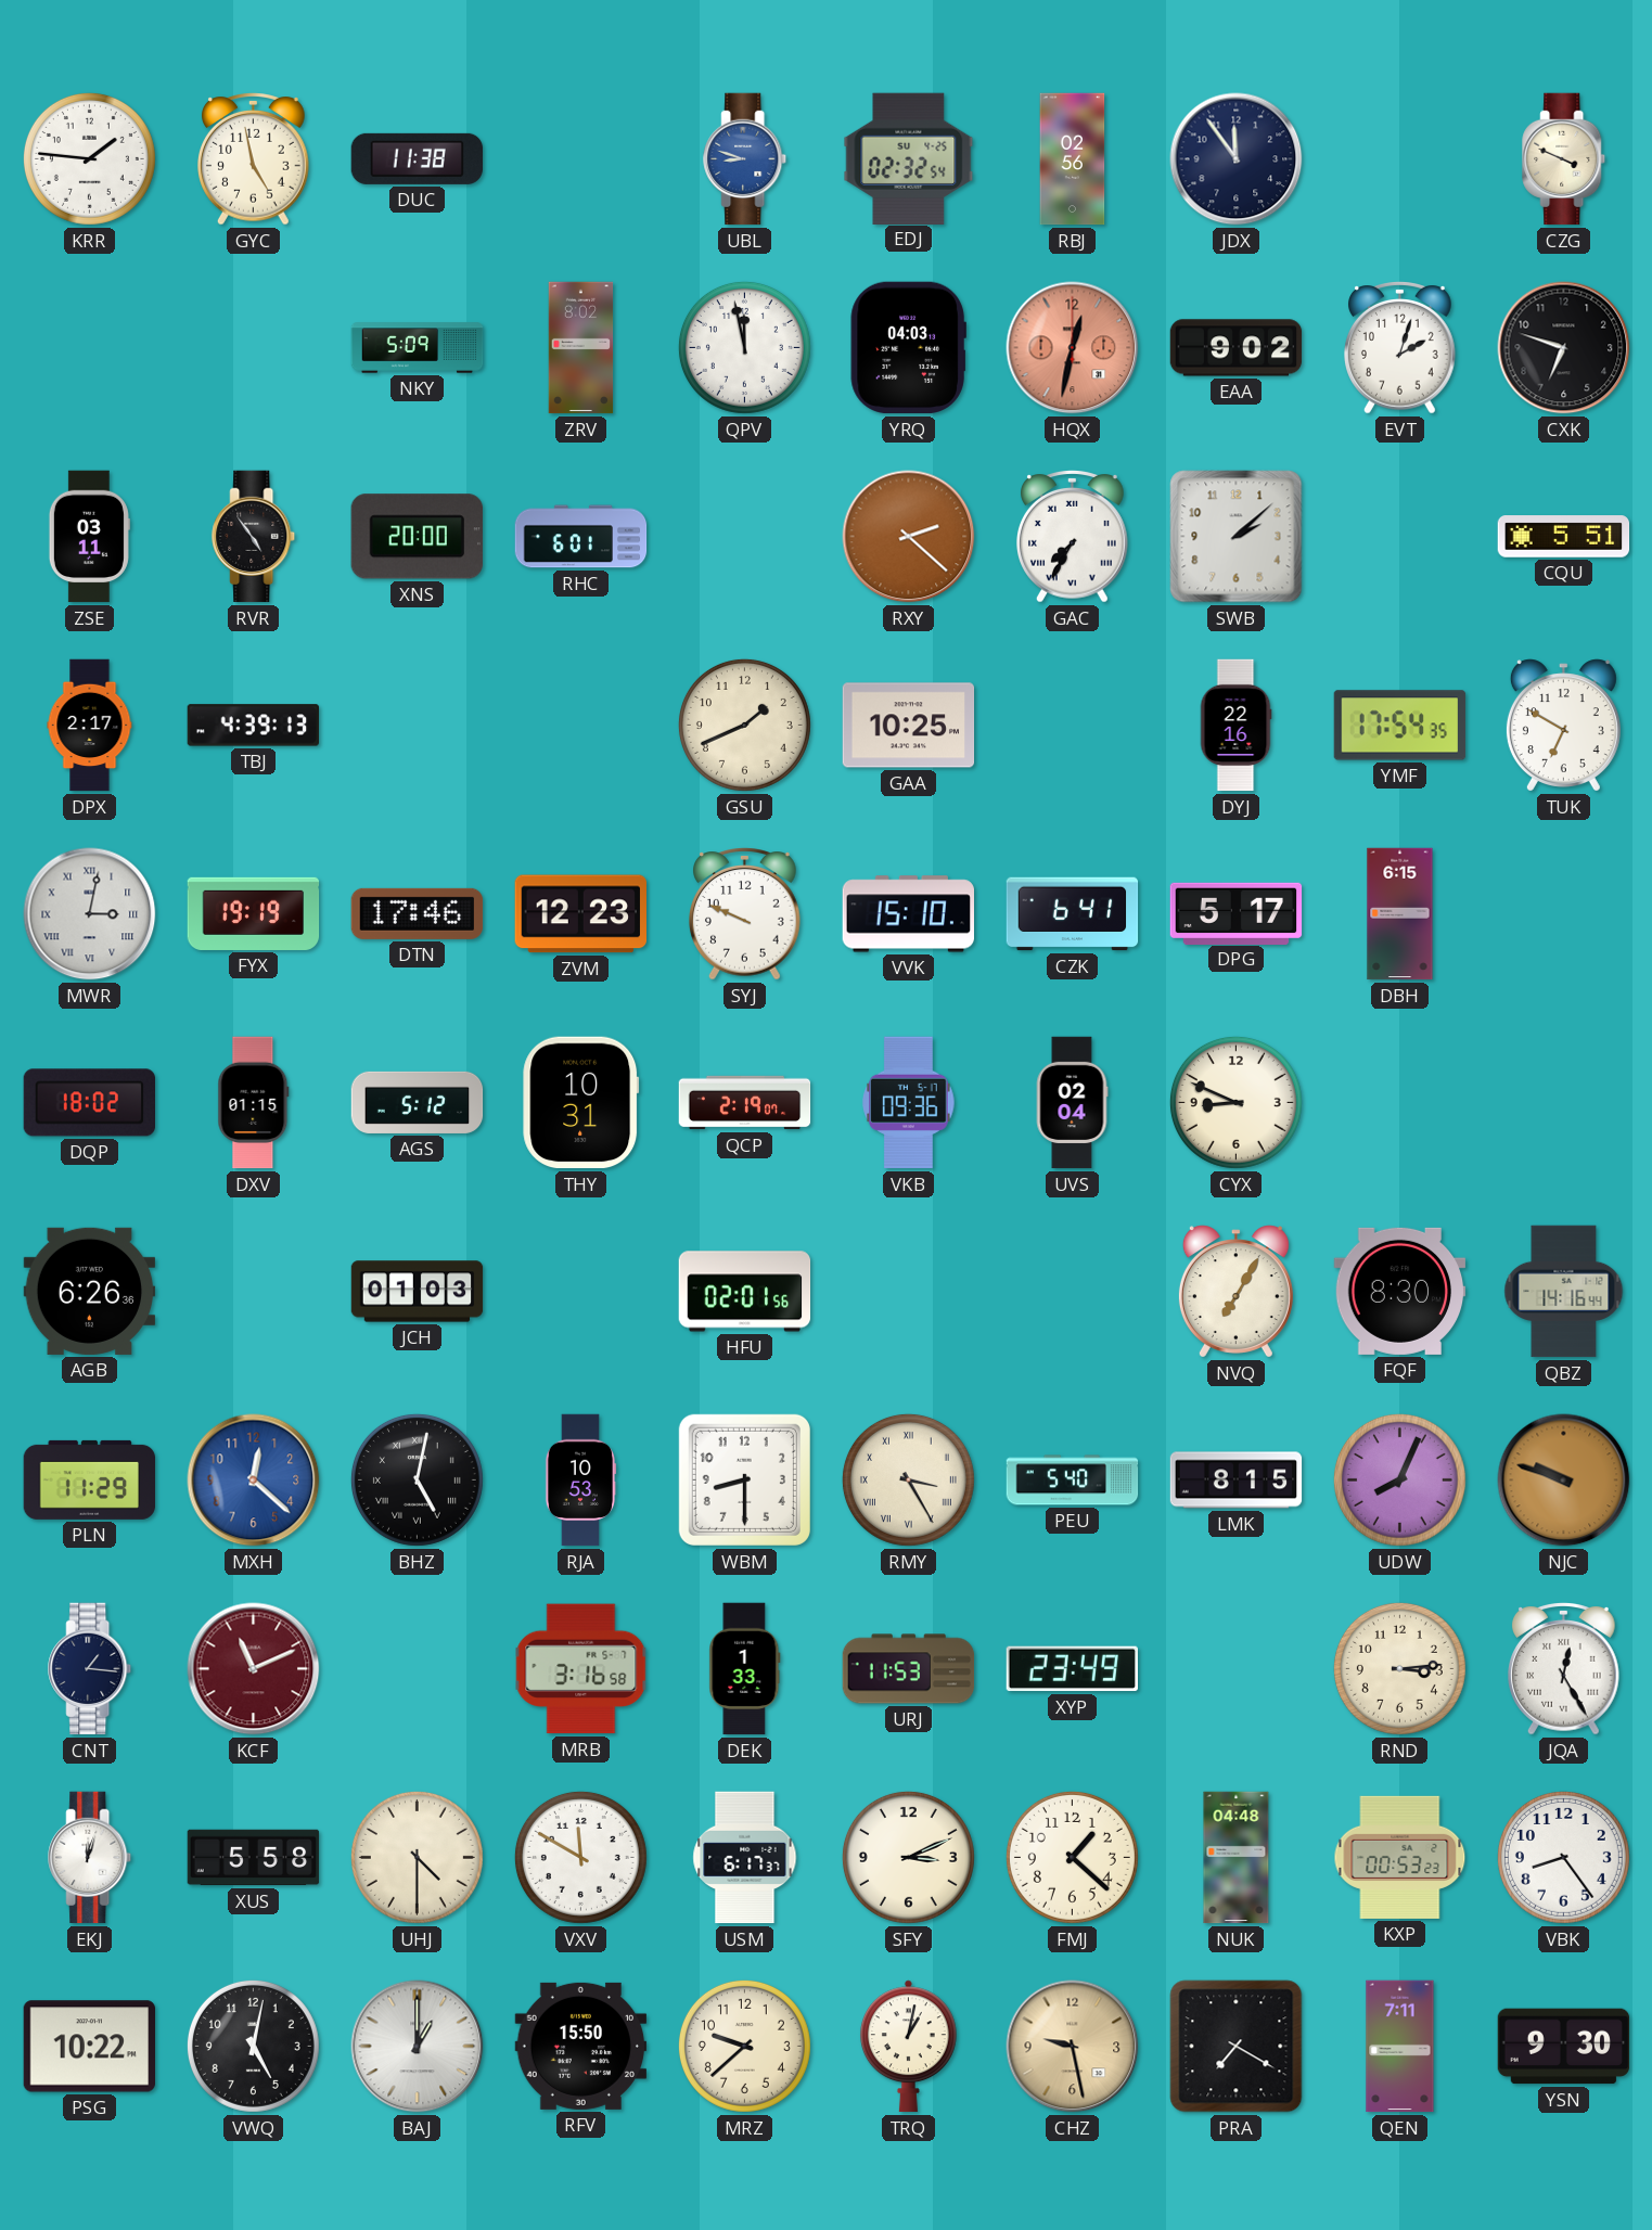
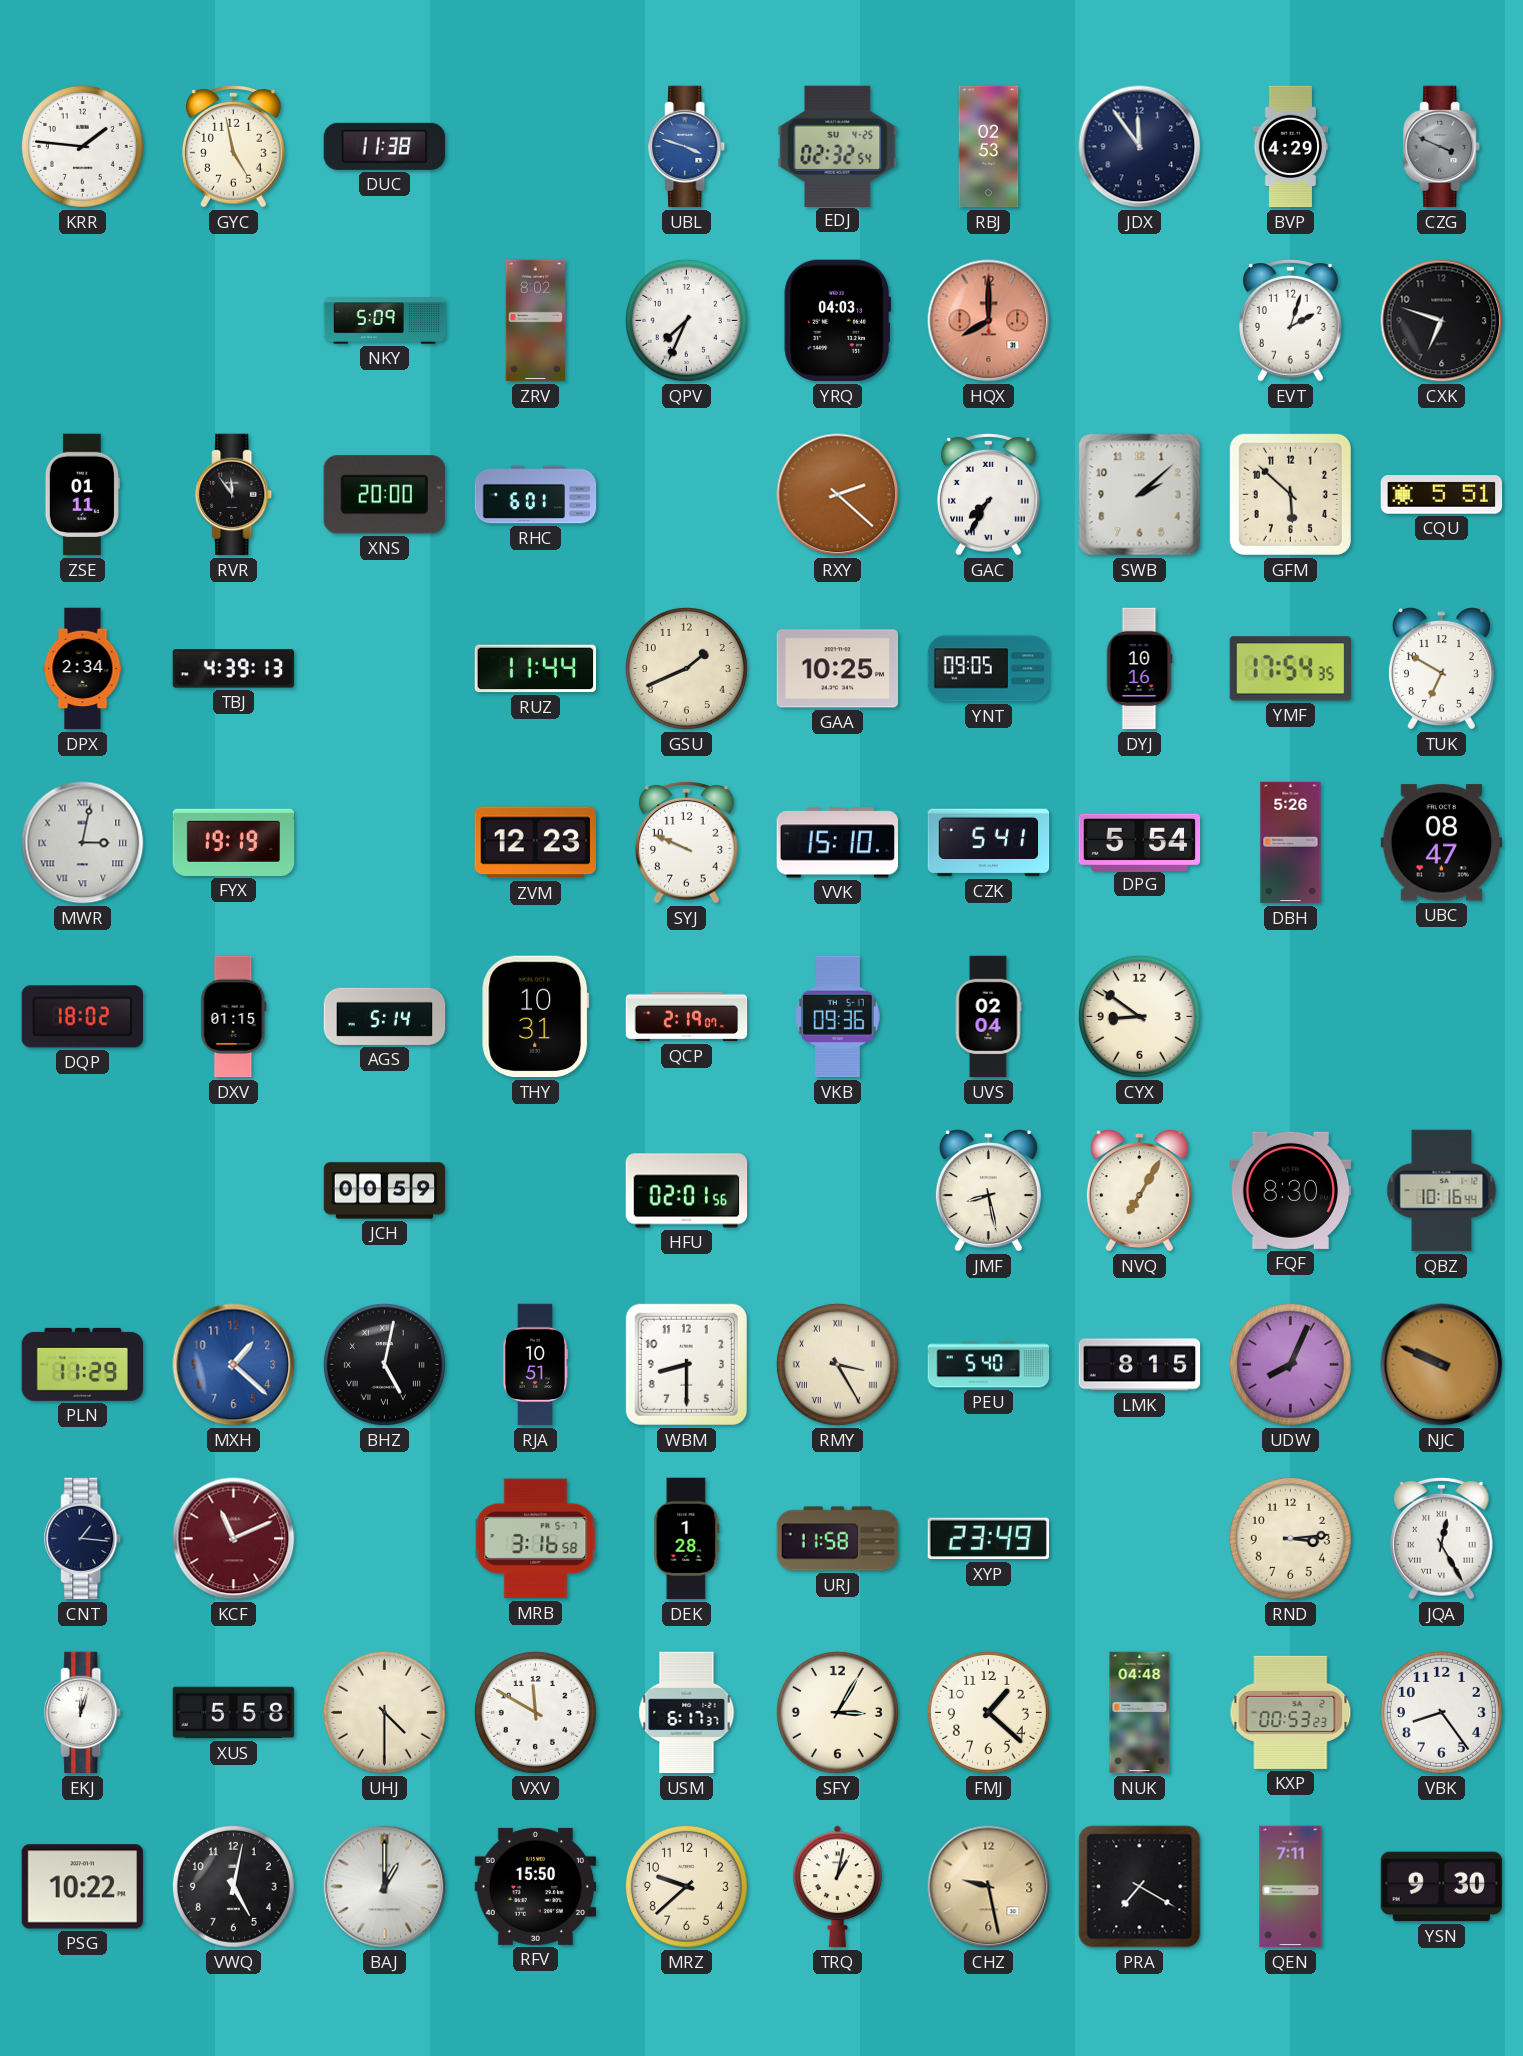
UBL: 8:48 -> 3:48
RBJ: 02:56 -> 02:53
BVP: none -> 4:29
CZG dial: cream -> grey
QPV: 11:58 -> 7:34
HQX: 12:32 -> 8:00
EAA: 9:02 -> none
ZSE: 03:11 -> 01:11
RVR: 4:54 -> 11:54
GFM: none -> 5:52
DPX: 2:17 -> 2:34
RUZ: none -> 11:44
YNT: none -> 09:05
DYJ: 22:16 -> 10:16
DTN: 17:46 -> none
CZK: 6:41 -> 5:41
DPG: 5:17 -> 5:54
DBH: 6:15 -> 5:26
UBC: none -> 08:47
AGS: 5:12 -> 5:14
CYX: 8:49 -> 8:51
AGB: 6:26 -> none
JCH: 01:03 -> 00:59
JMF: none -> 8:28
QBZ: 14:16 -> 10:16
MXH: 12:22 -> 1:22
RJA: 10:53 -> 10:51
NJC: 9:48 -> 9:49
DEK: 1:33 -> 1:28
URJ: 11:53 -> 11:58
SFY: 3:11 -> 3:05
